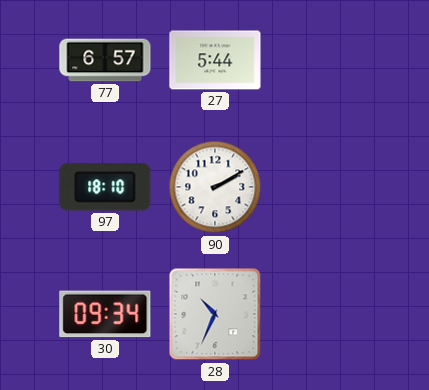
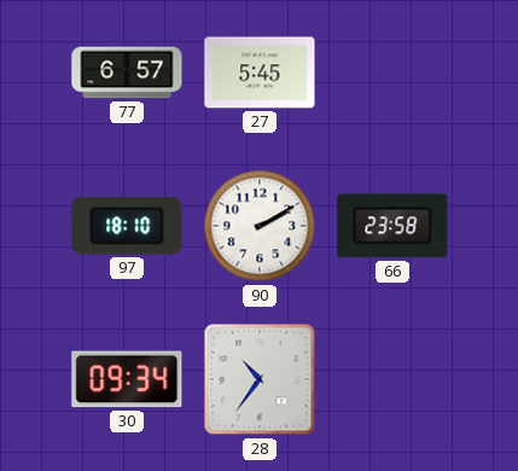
27: 5:44 -> 5:45
66: none -> 23:58
28: 10:34 -> 10:36
